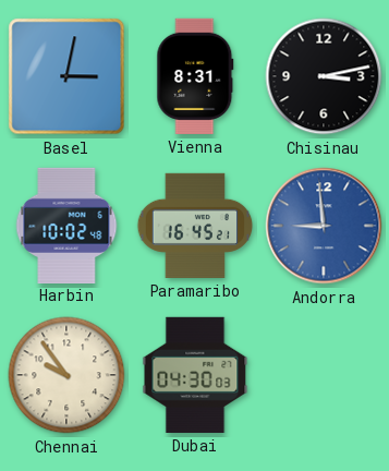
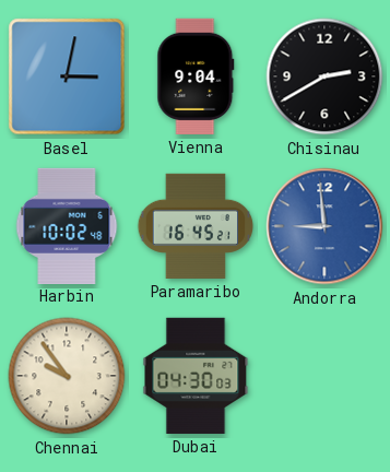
Vienna: 8:31 -> 9:04
Chisinau: 3:13 -> 2:40
